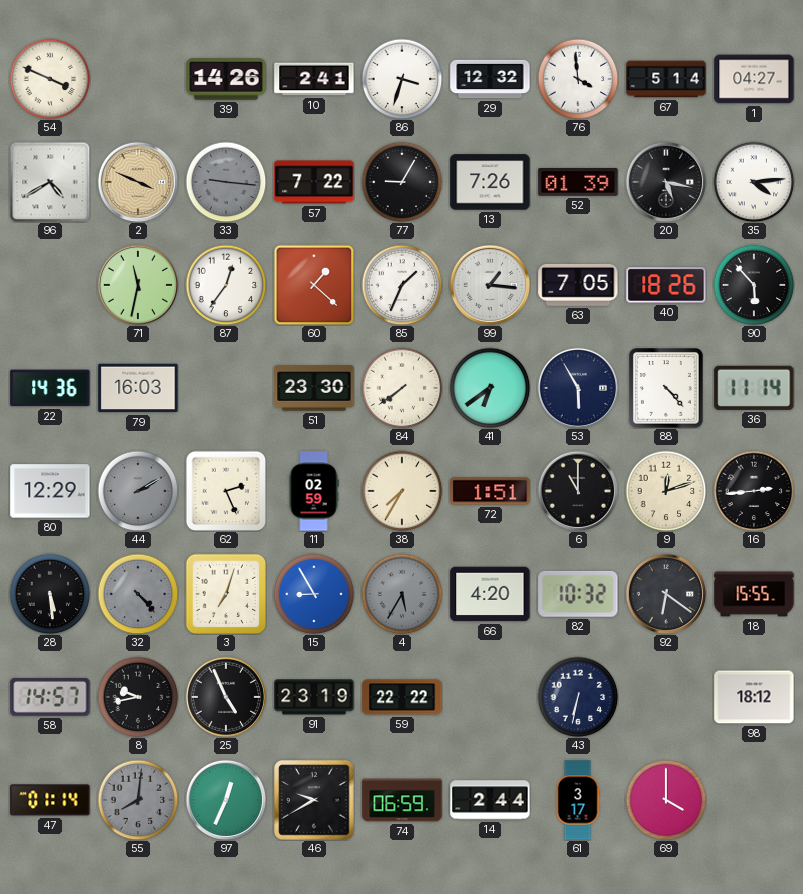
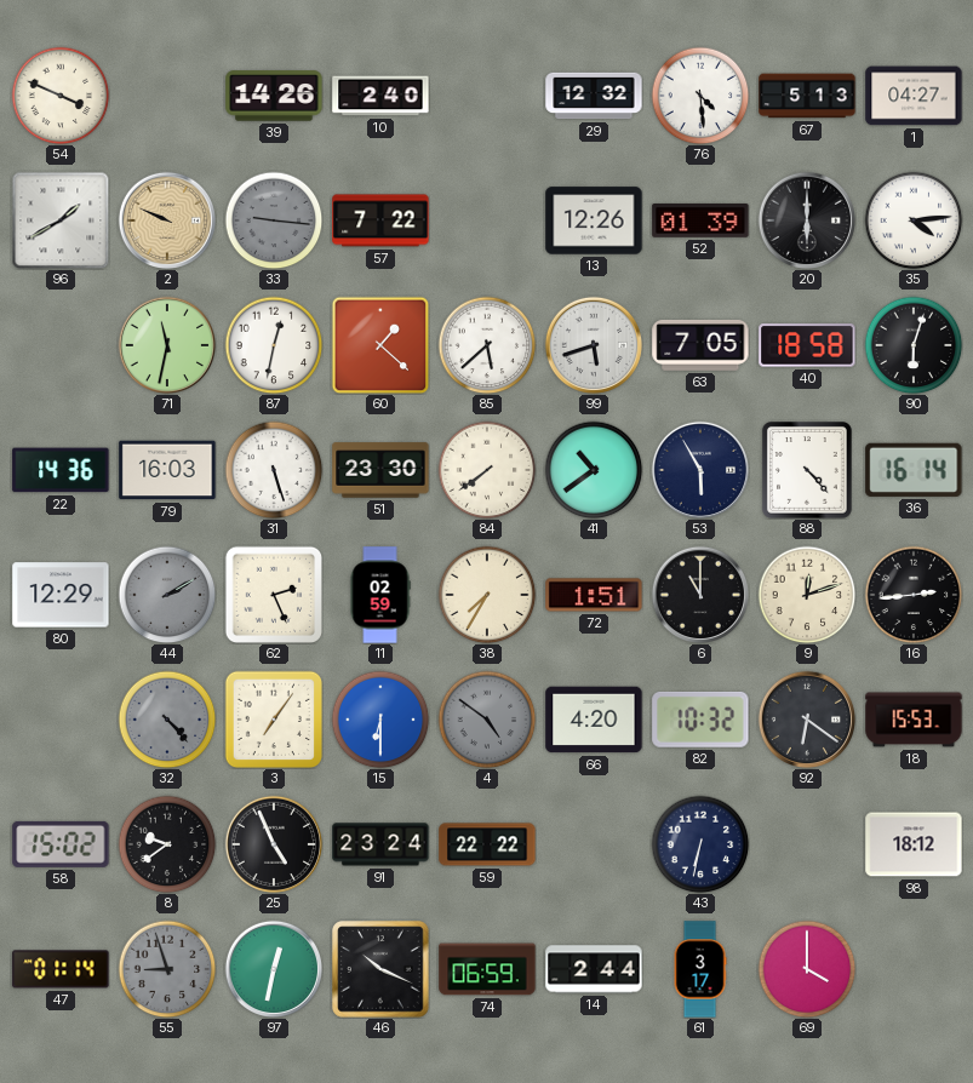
10: 2:41 -> 2:40
86: 3:33 -> none
76: 3:59 -> 4:29
67: 5:14 -> 5:13
96: 4:40 -> 1:40
2: 3:49 -> 9:49
77: 9:05 -> none
13: 7:26 -> 12:26
20: 5:17 -> 6:00
87: 12:36 -> 12:32
85: 1:34 -> 5:38
99: 1:16 -> 5:42
40: 18:26 -> 18:58
90: 5:53 -> 6:03
31: none -> 5:27
41: 6:39 -> 10:39
36: 11:14 -> 16:14
28: 5:29 -> none
3: 7:03 -> 7:06
15: 8:55 -> 6:30
4: 5:35 -> 4:51
18: 15:55 -> 15:53
58: 14:57 -> 15:02
8: 9:43 -> 9:39
91: 23:19 -> 23:24
55: 8:01 -> 8:57
97: 12:34 -> 12:32
46: 9:40 -> 10:19
